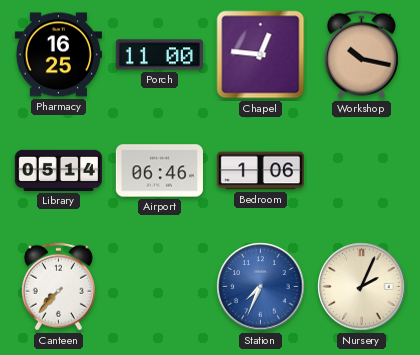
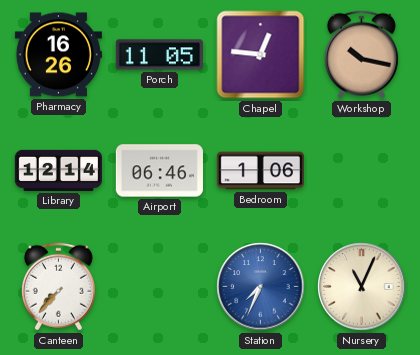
Pharmacy: 16:25 -> 16:26
Porch: 11:00 -> 11:05
Library: 05:14 -> 12:14
Nursery: 2:04 -> 11:04
